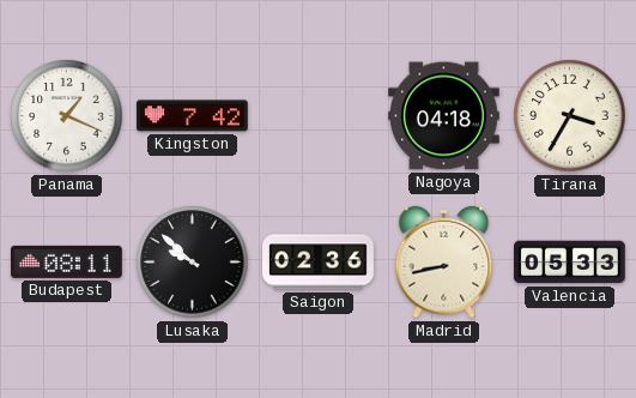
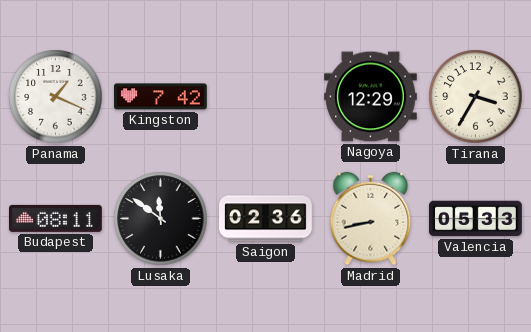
Nagoya: 04:18 -> 12:29
Lusaka: 9:52 -> 11:51
